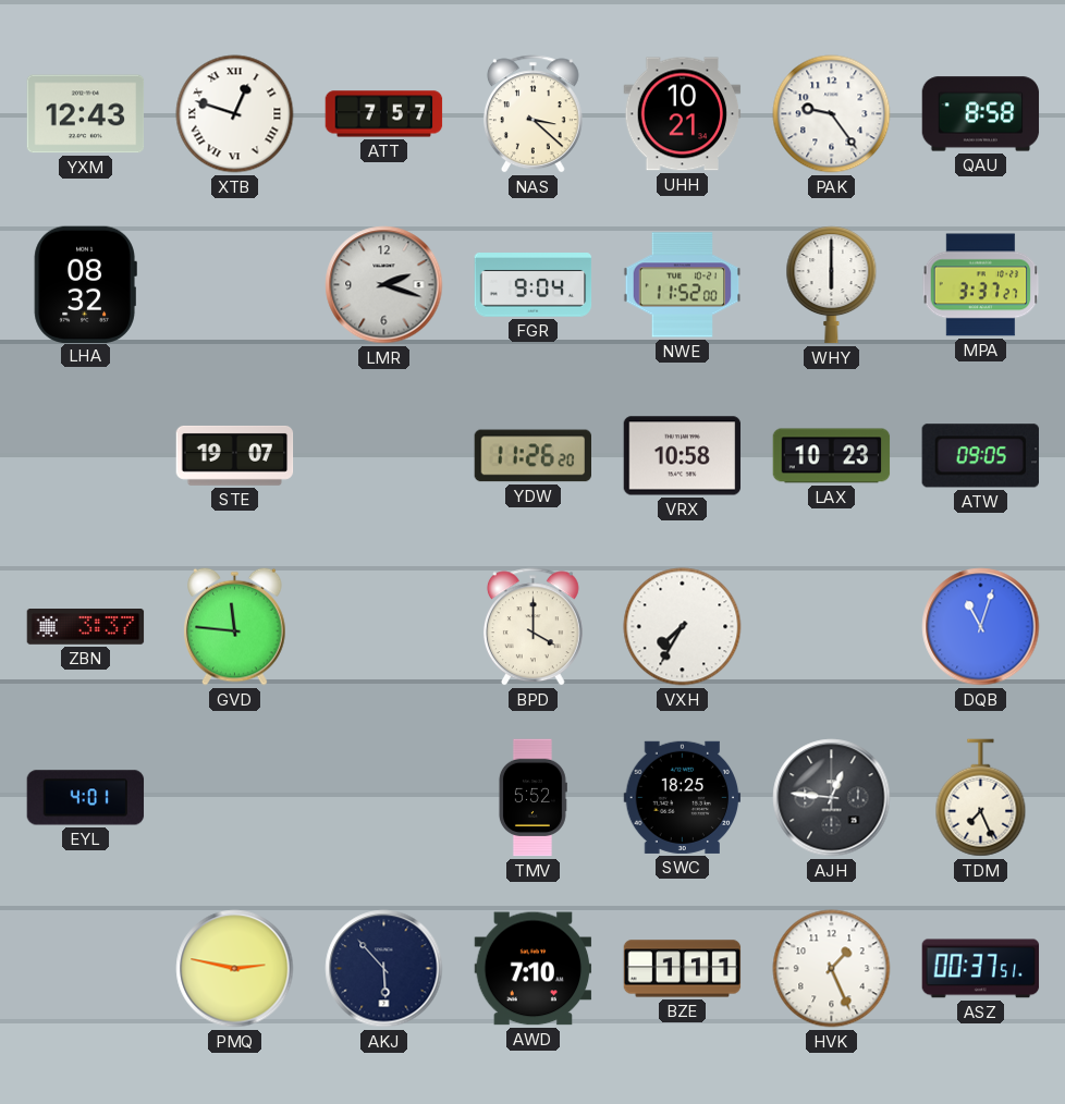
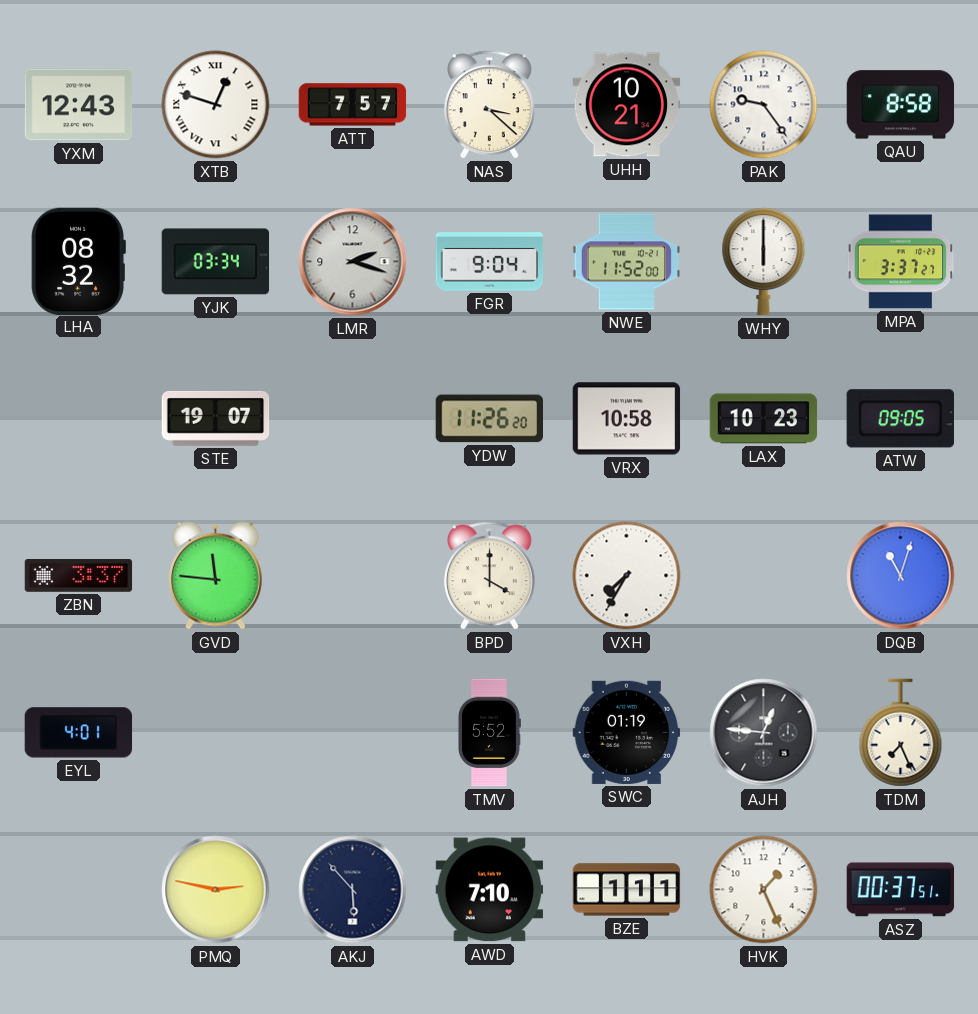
YJK: none -> 03:34
SWC: 18:25 -> 01:19
